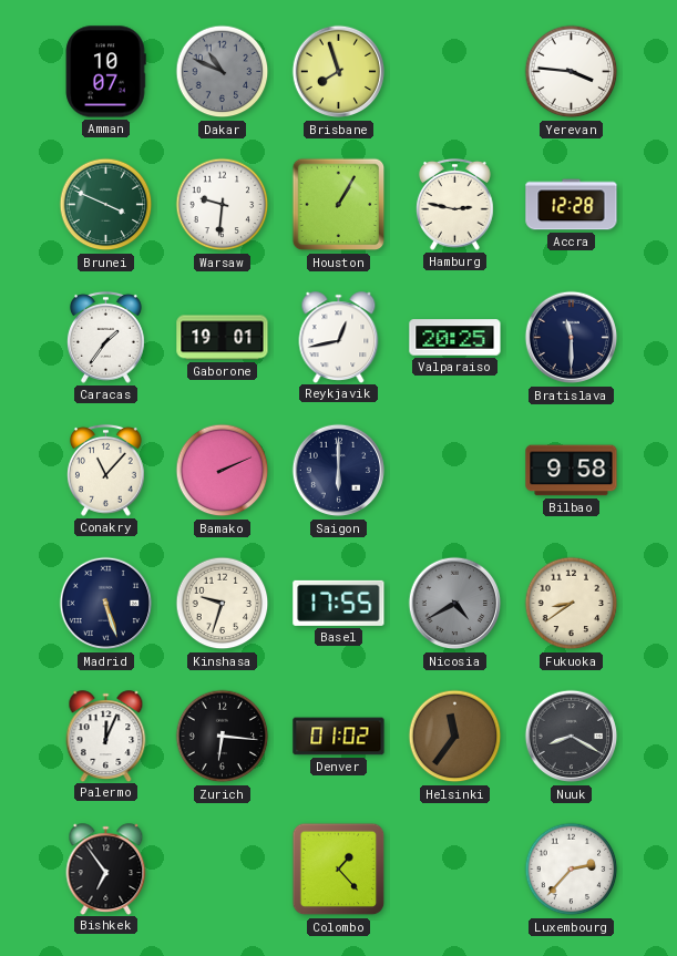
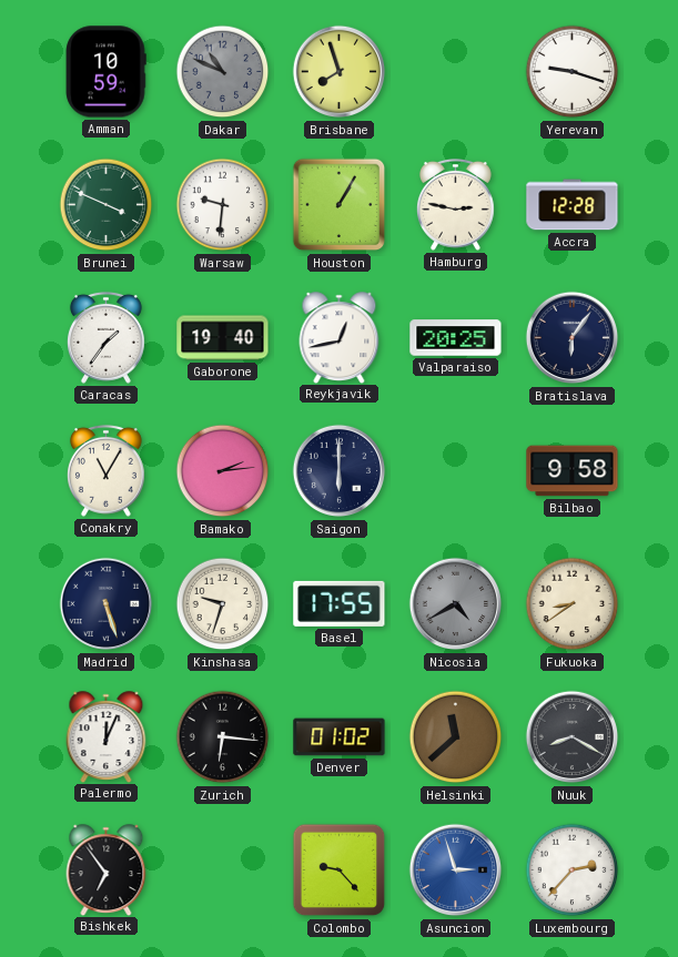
Amman: 10:07 -> 10:59
Yerevan: 3:46 -> 9:18
Gaborone: 19:01 -> 19:40
Bratislava: 11:30 -> 6:06
Conakry: 11:07 -> 11:05
Bamako: 2:11 -> 2:14
Helsinki: 11:36 -> 11:38
Colombo: 1:23 -> 9:23
Asuncion: none -> 2:57
